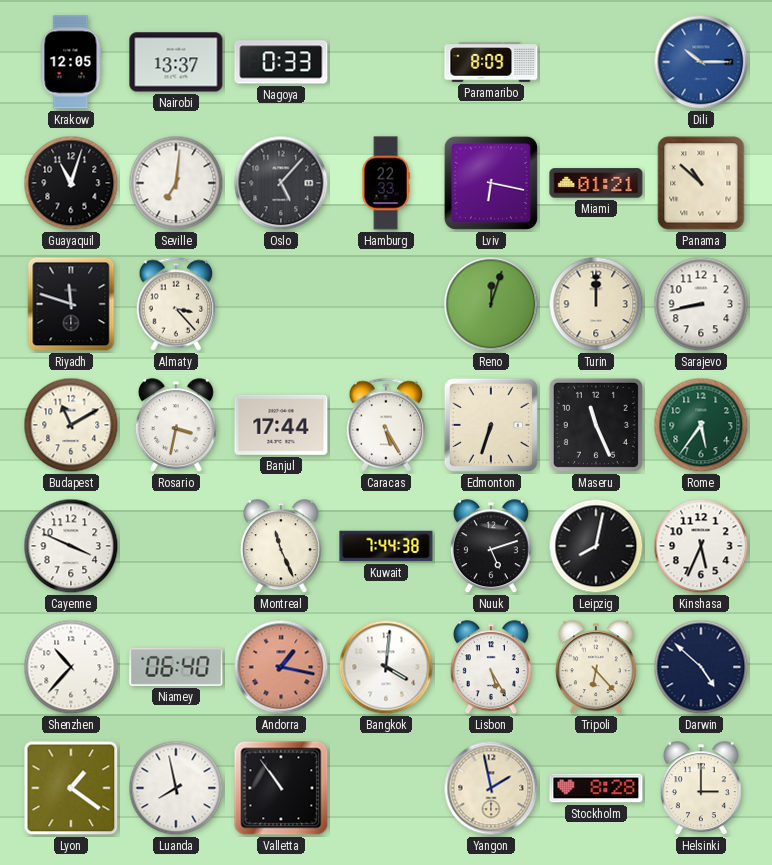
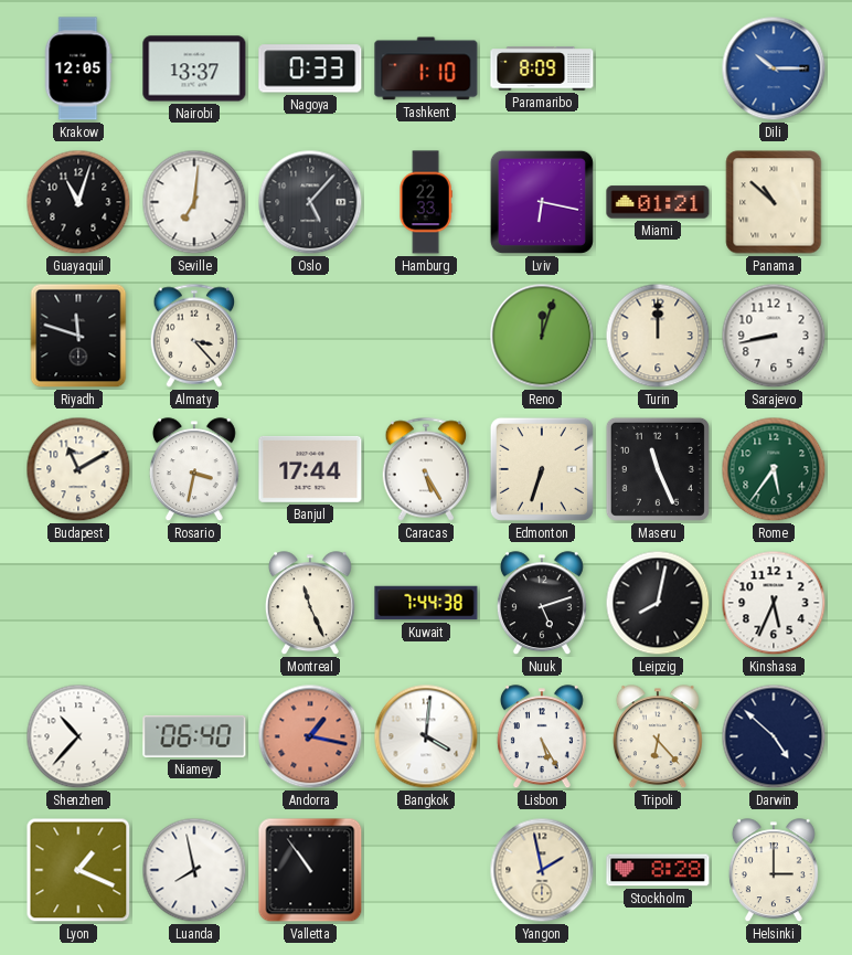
Tashkent: none -> 1:10
Cayenne: 3:49 -> none
Lyon: 1:21 -> 1:19
